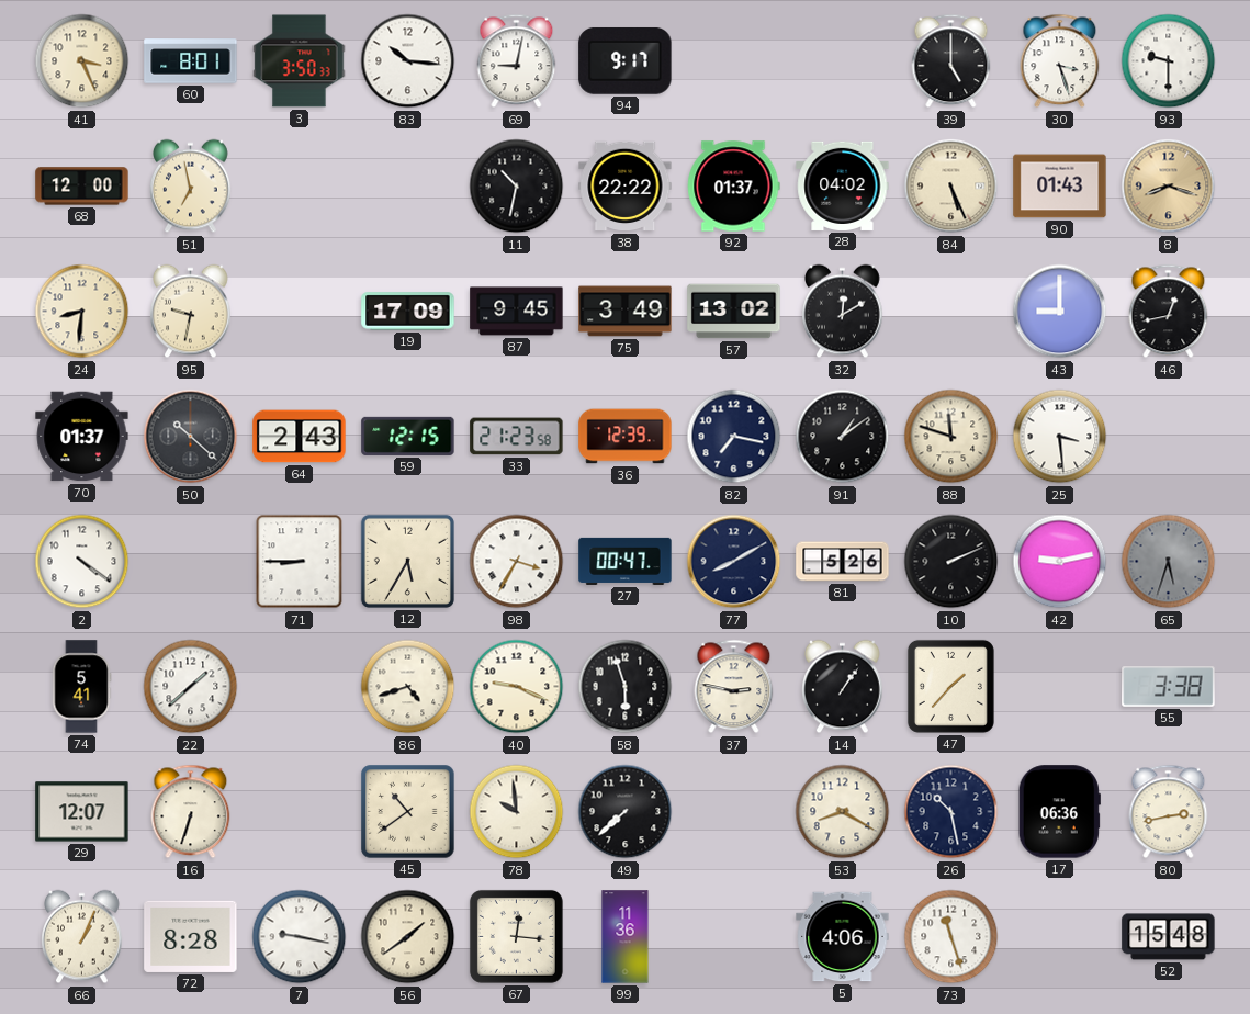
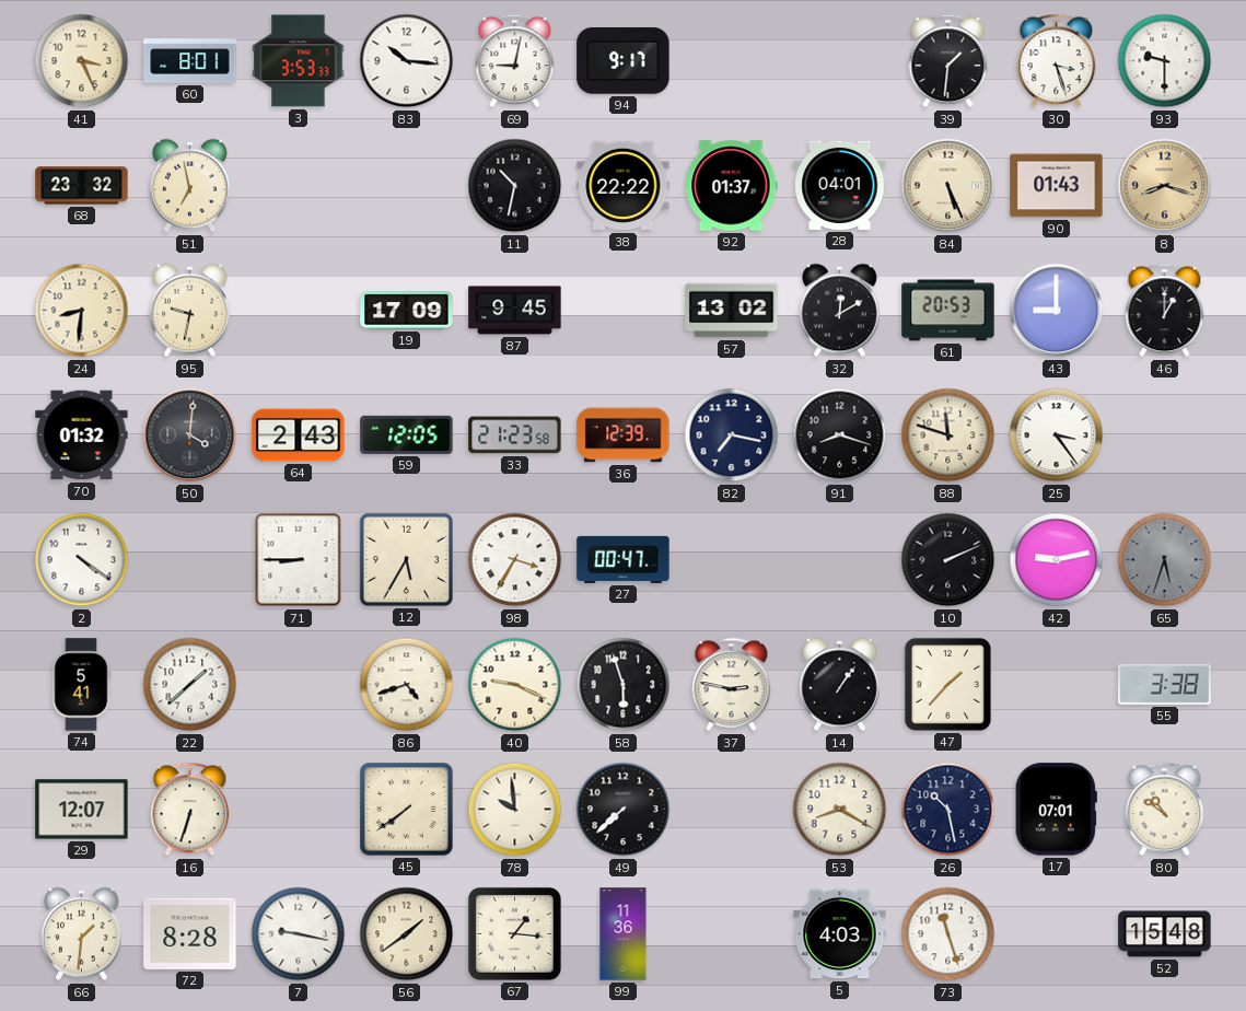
3: 3:50 -> 3:53
39: 5:00 -> 1:31
68: 12:00 -> 23:32
28: 04:02 -> 04:01
75: 3:49 -> none
61: none -> 20:53
46: 12:43 -> 1:00
70: 01:37 -> 01:32
50: 10:22 -> 4:01
59: 12:15 -> 12:05
91: 1:09 -> 8:18
25: 3:29 -> 3:24
77: 8:10 -> none
81: 5:26 -> none
45: 10:39 -> 7:39
17: 06:36 -> 07:01
80: 2:43 -> 10:51
66: 1:04 -> 1:31
67: 12:16 -> 1:16
5: 4:06 -> 4:03
